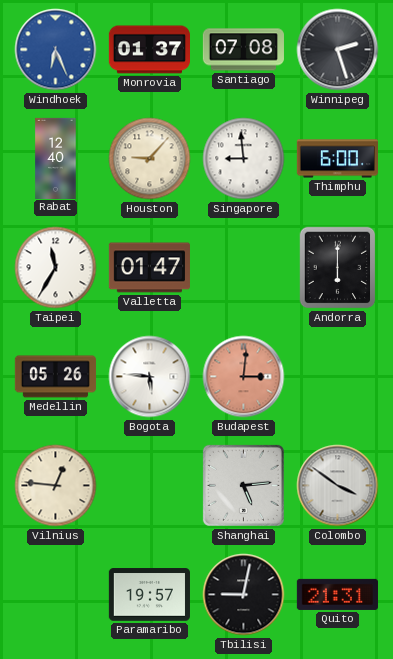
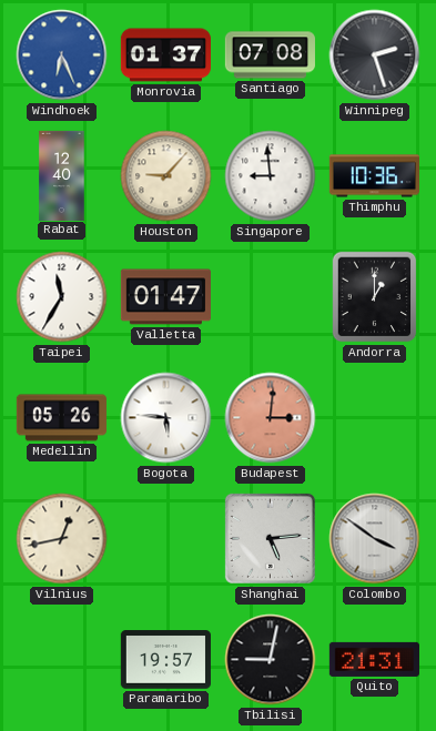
Thimphu: 6:00 -> 10:36
Andorra: 6:00 -> 1:00
Vilnius: 12:46 -> 12:43
